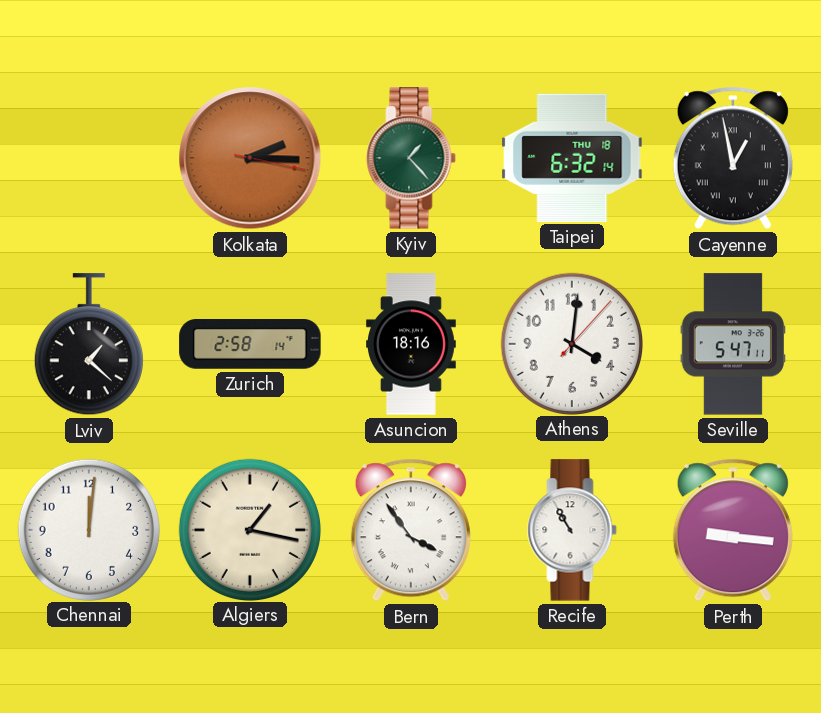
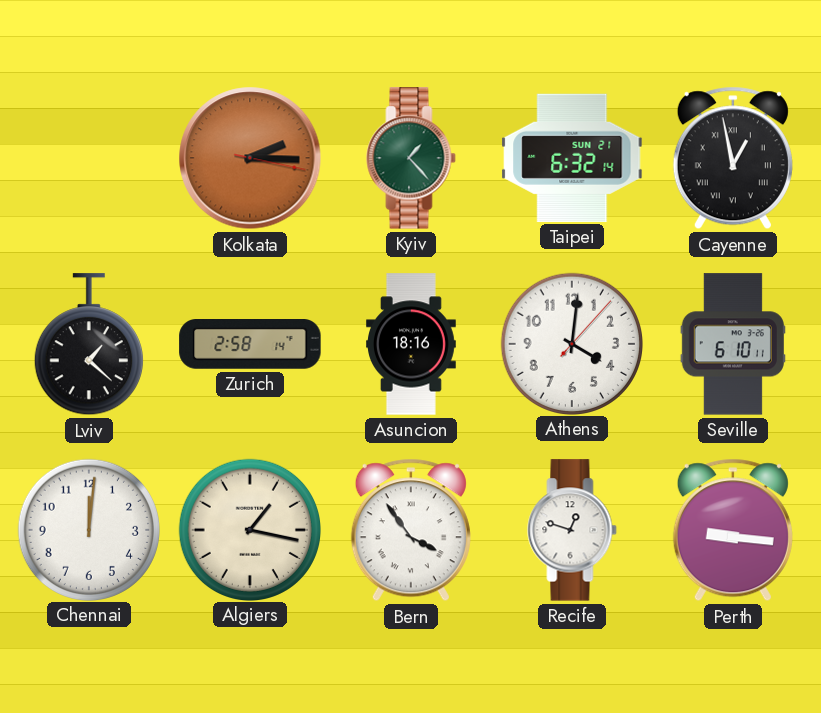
Taipei date: THU 18 -> SUN 21
Seville: 5:47 -> 6:10
Recife: 10:55 -> 12:48
